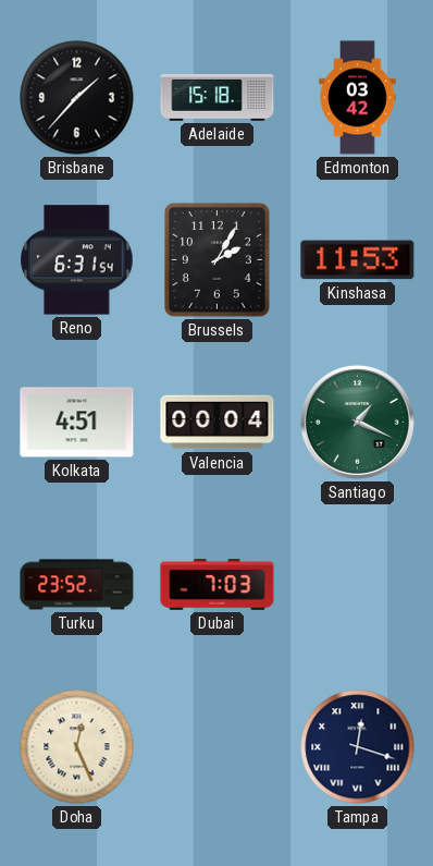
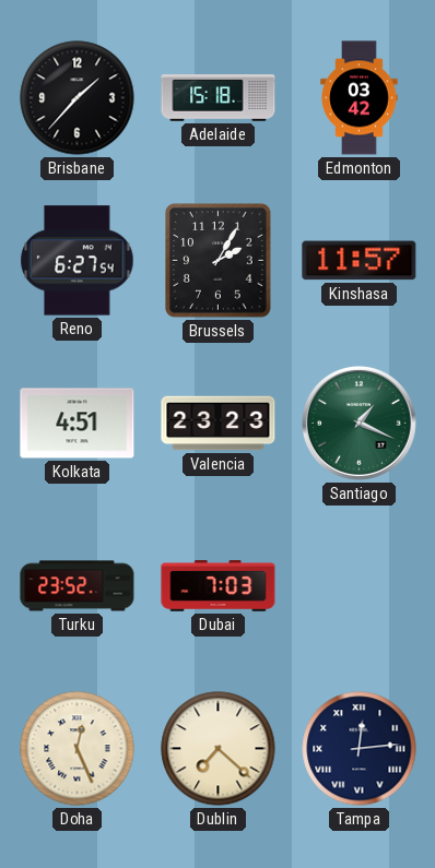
Reno: 6:31 -> 6:27
Kinshasa: 11:53 -> 11:57
Valencia: 00:04 -> 23:23
Dublin: none -> 7:22
Tampa: 12:18 -> 12:14
